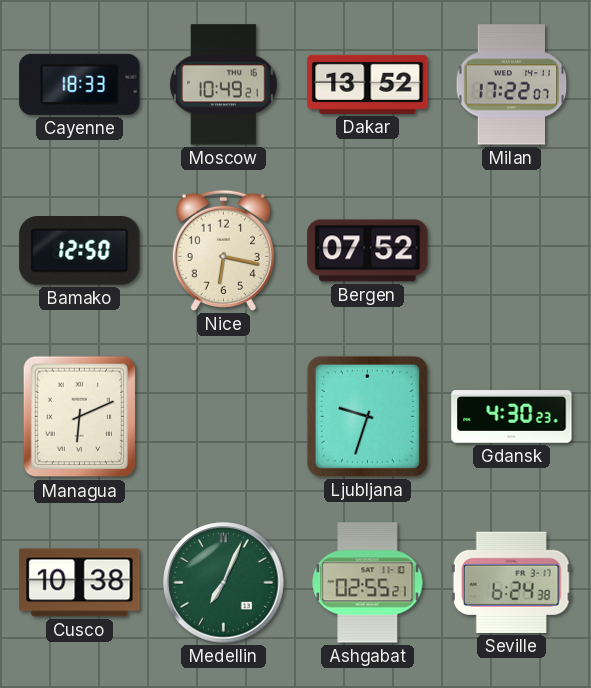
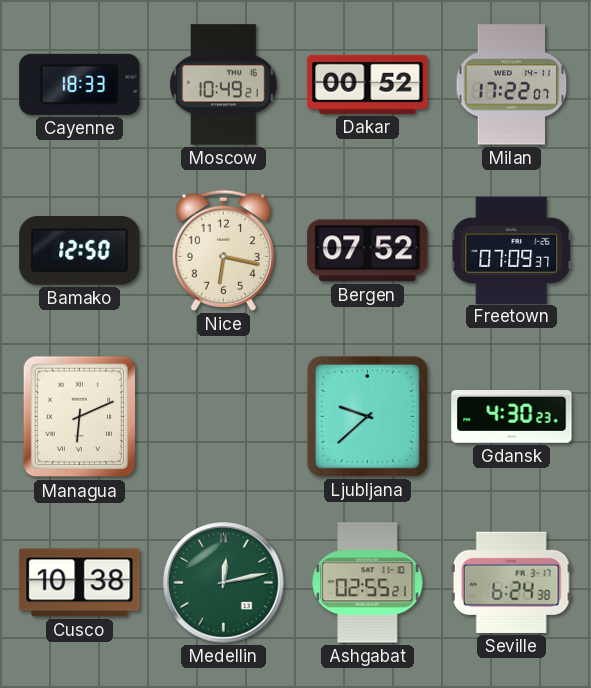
Dakar: 13:52 -> 00:52
Freetown: none -> 07:09
Ljubljana: 9:33 -> 9:38
Medellin: 7:04 -> 12:13
